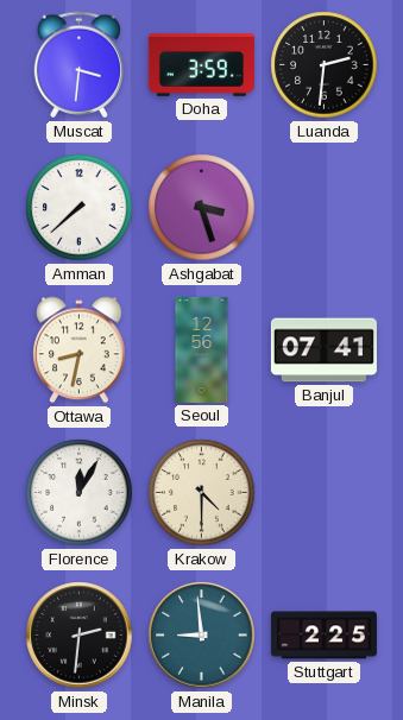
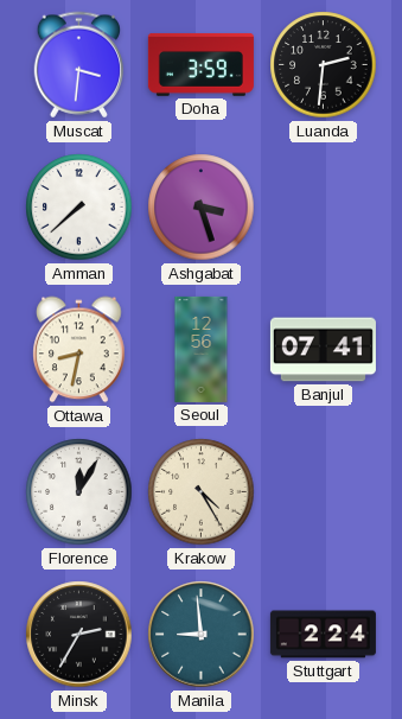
Krakow: 4:30 -> 4:25
Minsk: 2:31 -> 2:35
Stuttgart: 2:25 -> 2:24
